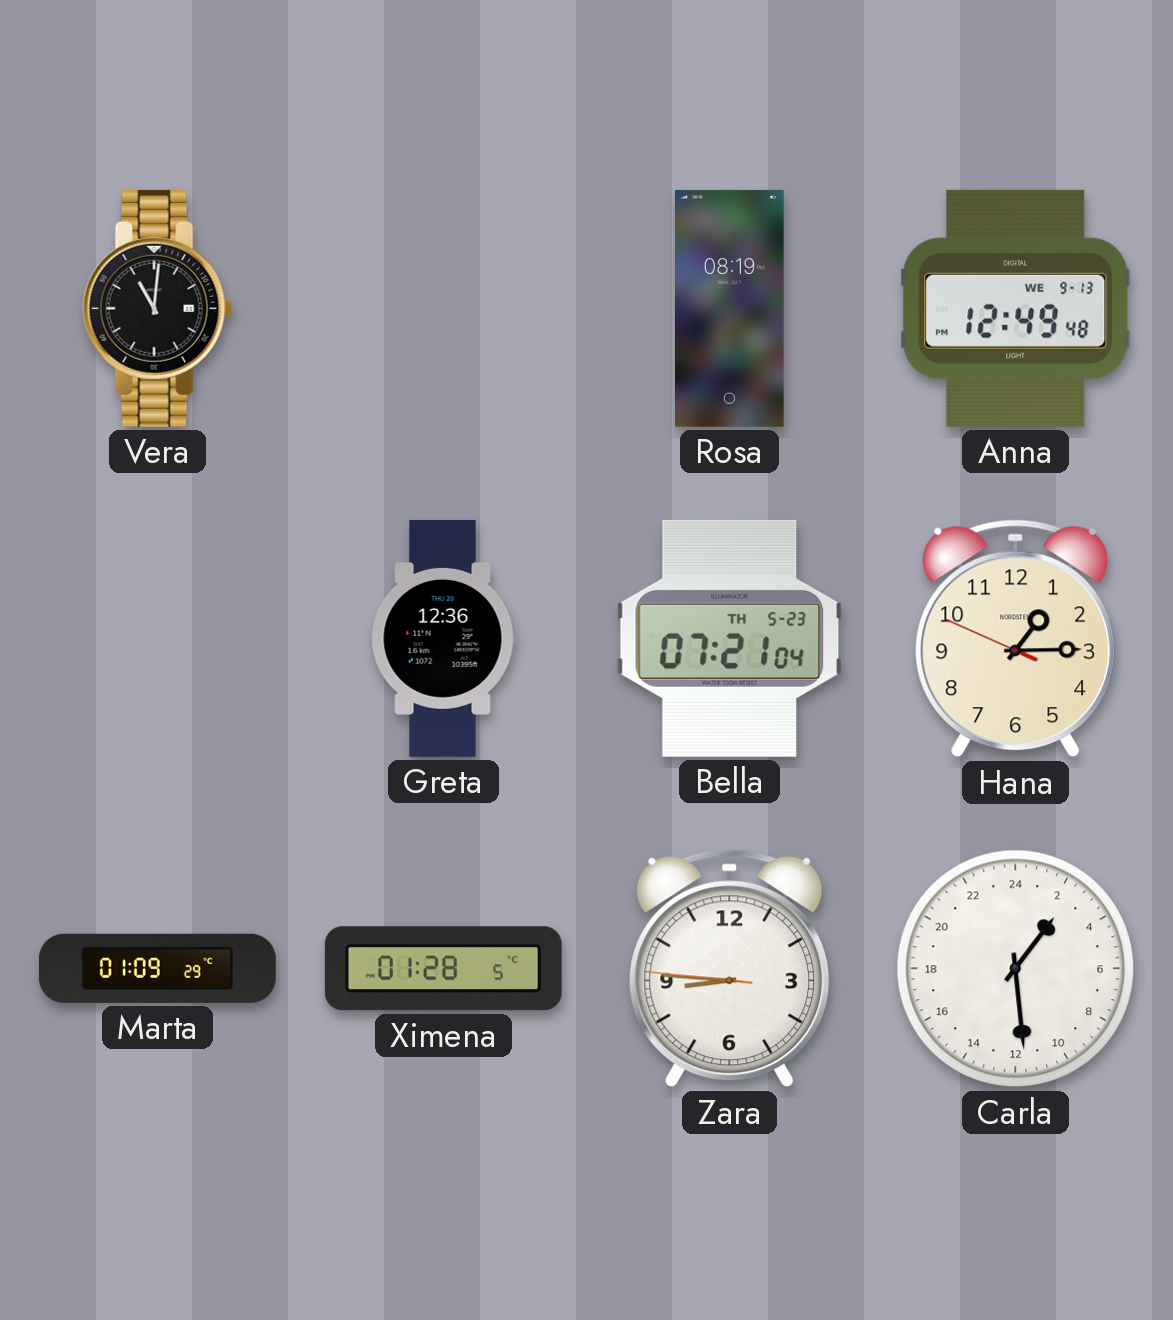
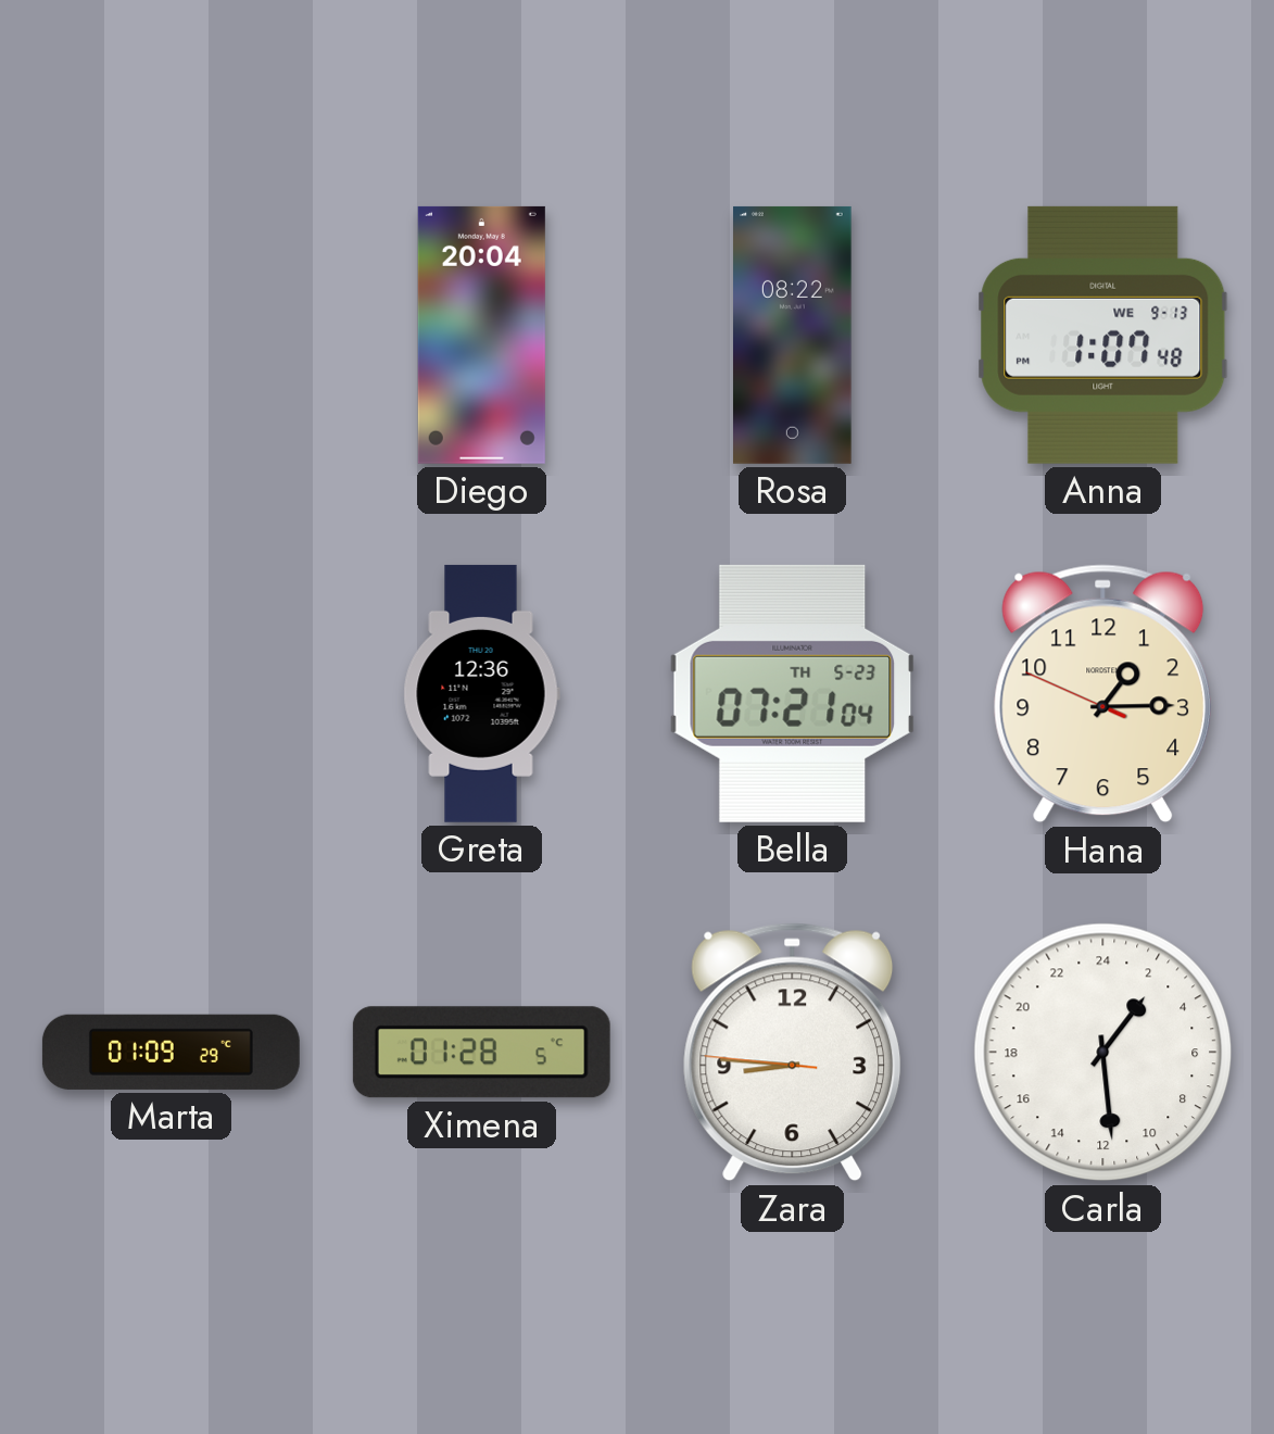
Vera: 11:01 -> none
Diego: none -> 20:04
Rosa: 08:19 -> 08:22
Anna: 12:49 -> 1:07
